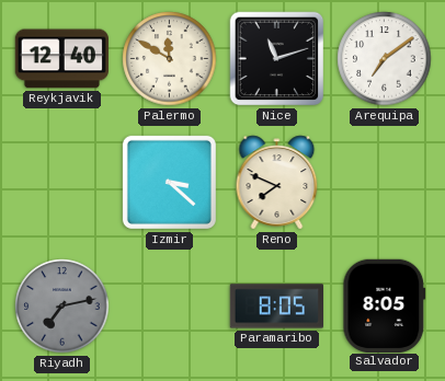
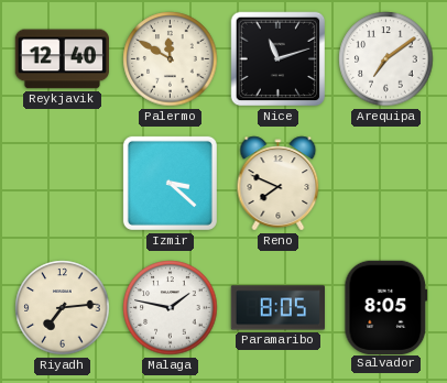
Riyadh: 7:13 -> 7:14
Riyadh dial: grey -> cream
Malaga: none -> 1:47
